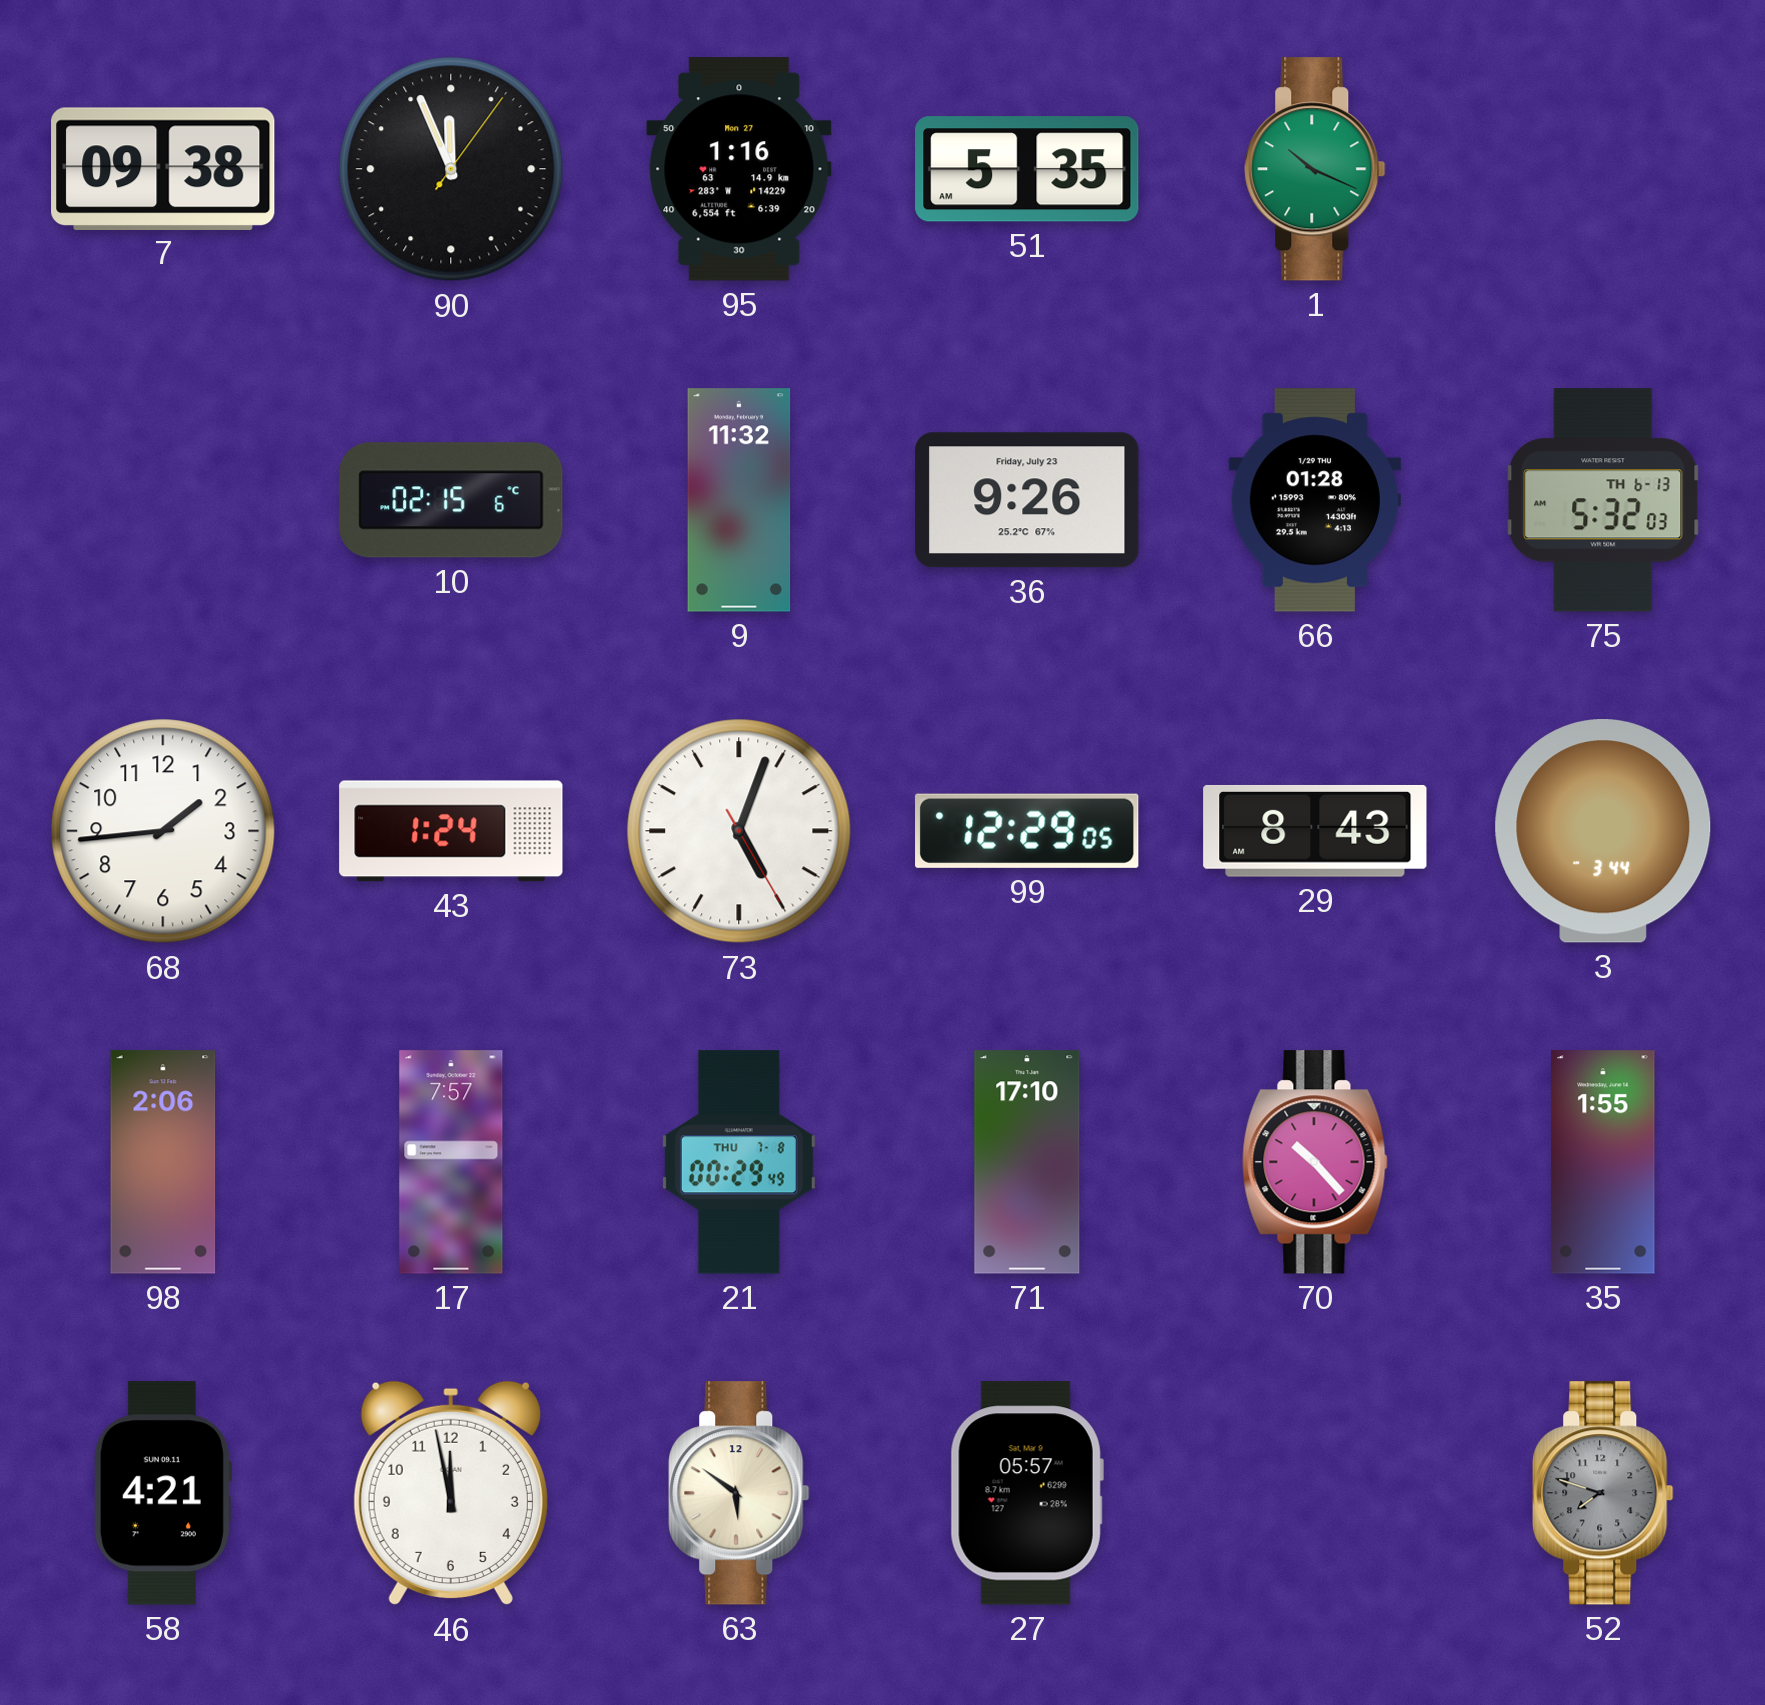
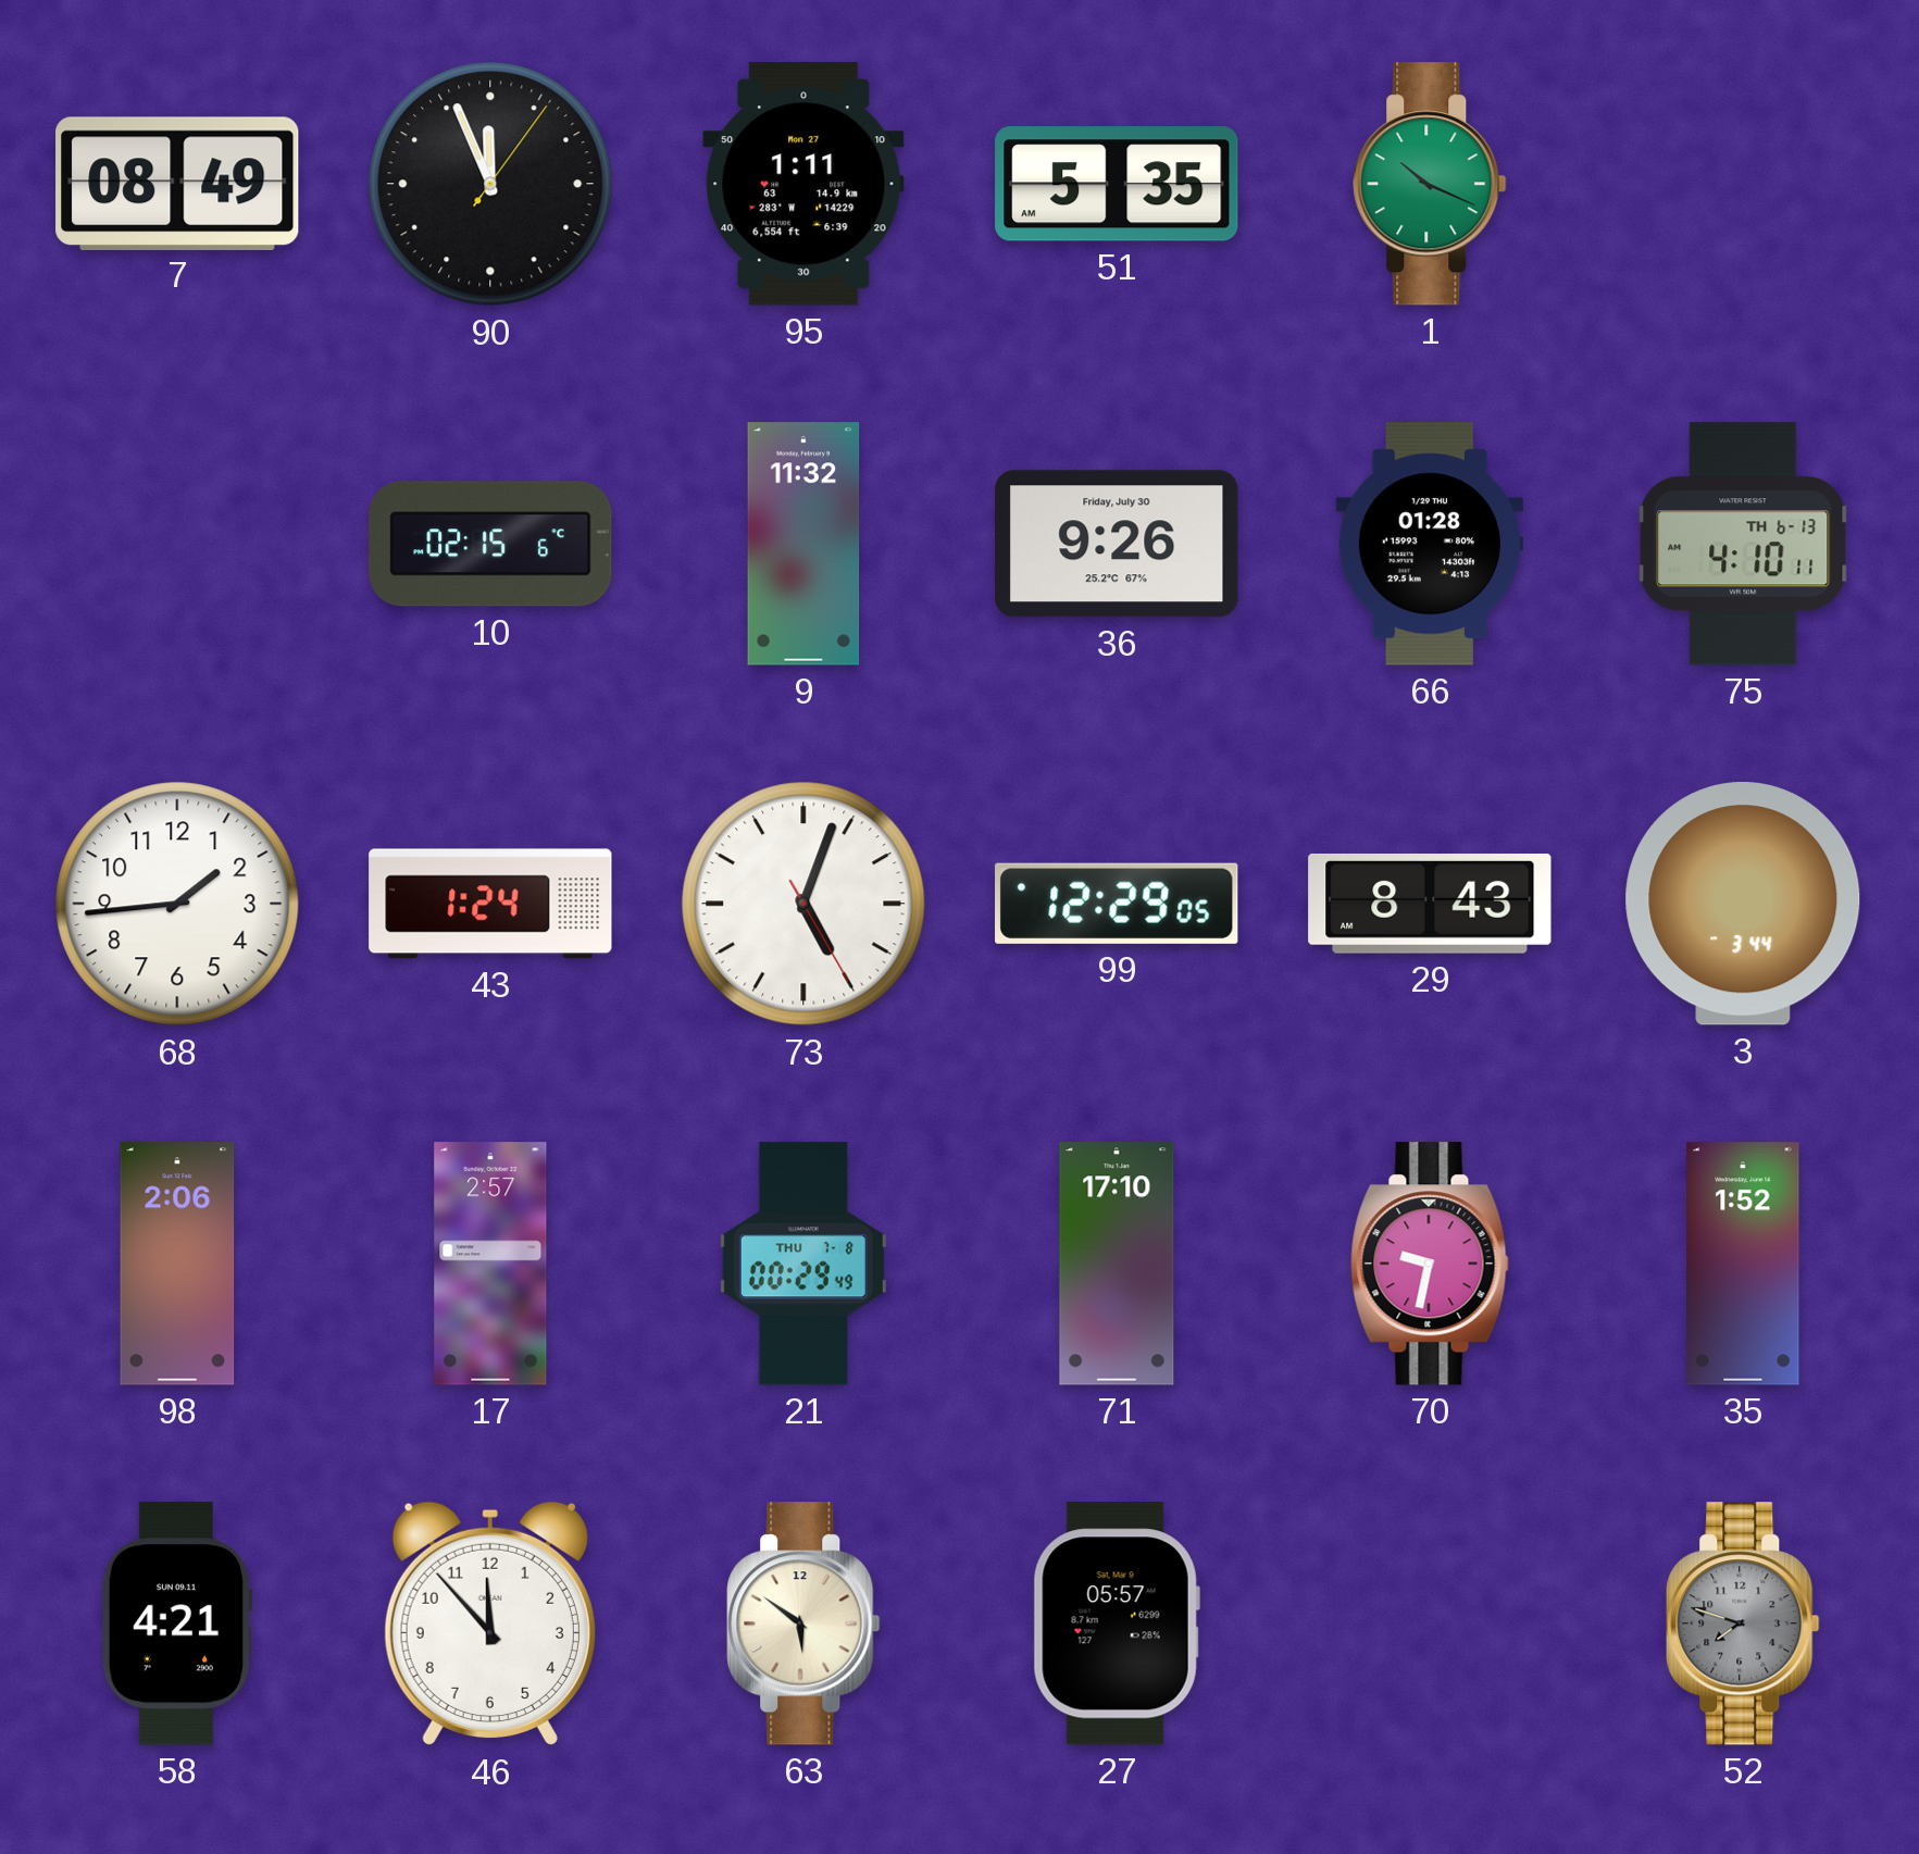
7: 09:38 -> 08:49
95: 1:16 -> 1:11
36 date: Friday, July 23 -> Friday, July 30
75: 5:32 -> 4:10
17: 7:57 -> 2:57
70: 10:23 -> 9:32
35: 1:55 -> 1:52
46: 11:58 -> 11:53
